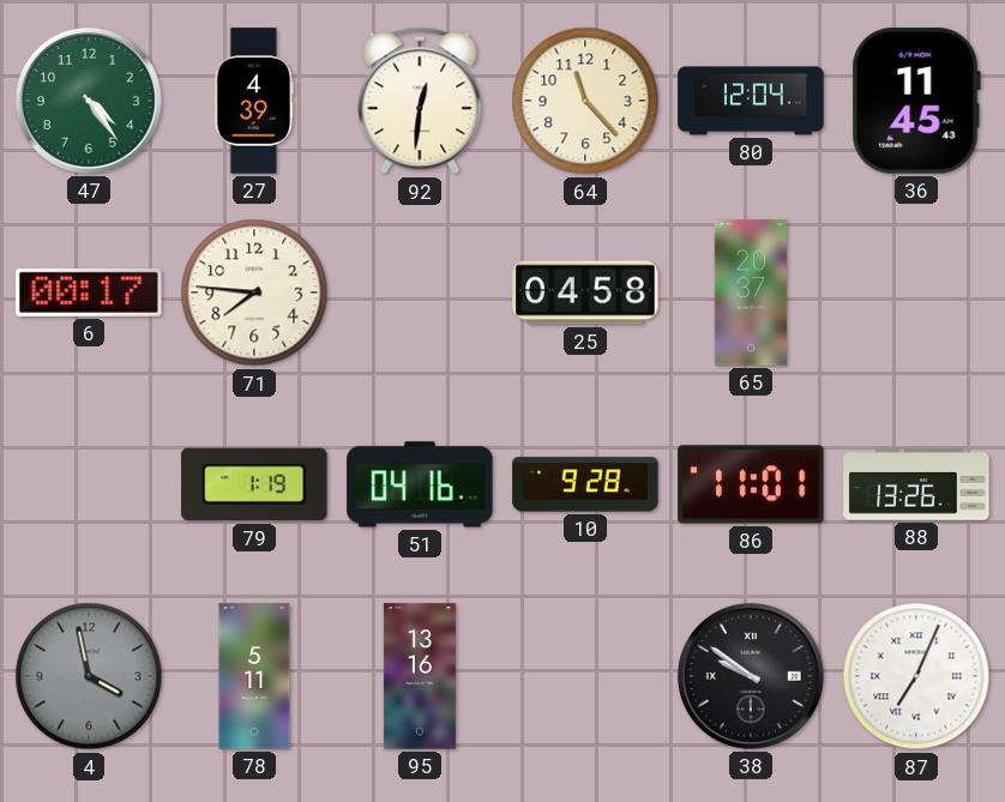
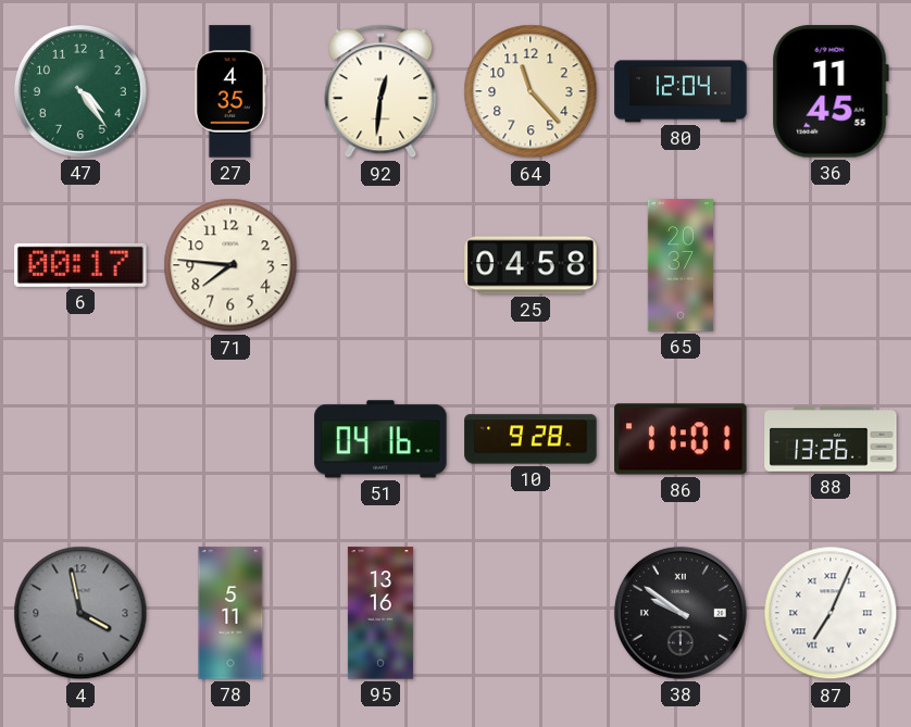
27: 4:39 -> 4:35
36: 11:45:43 -> 11:45:55
79: 1:19 -> none
